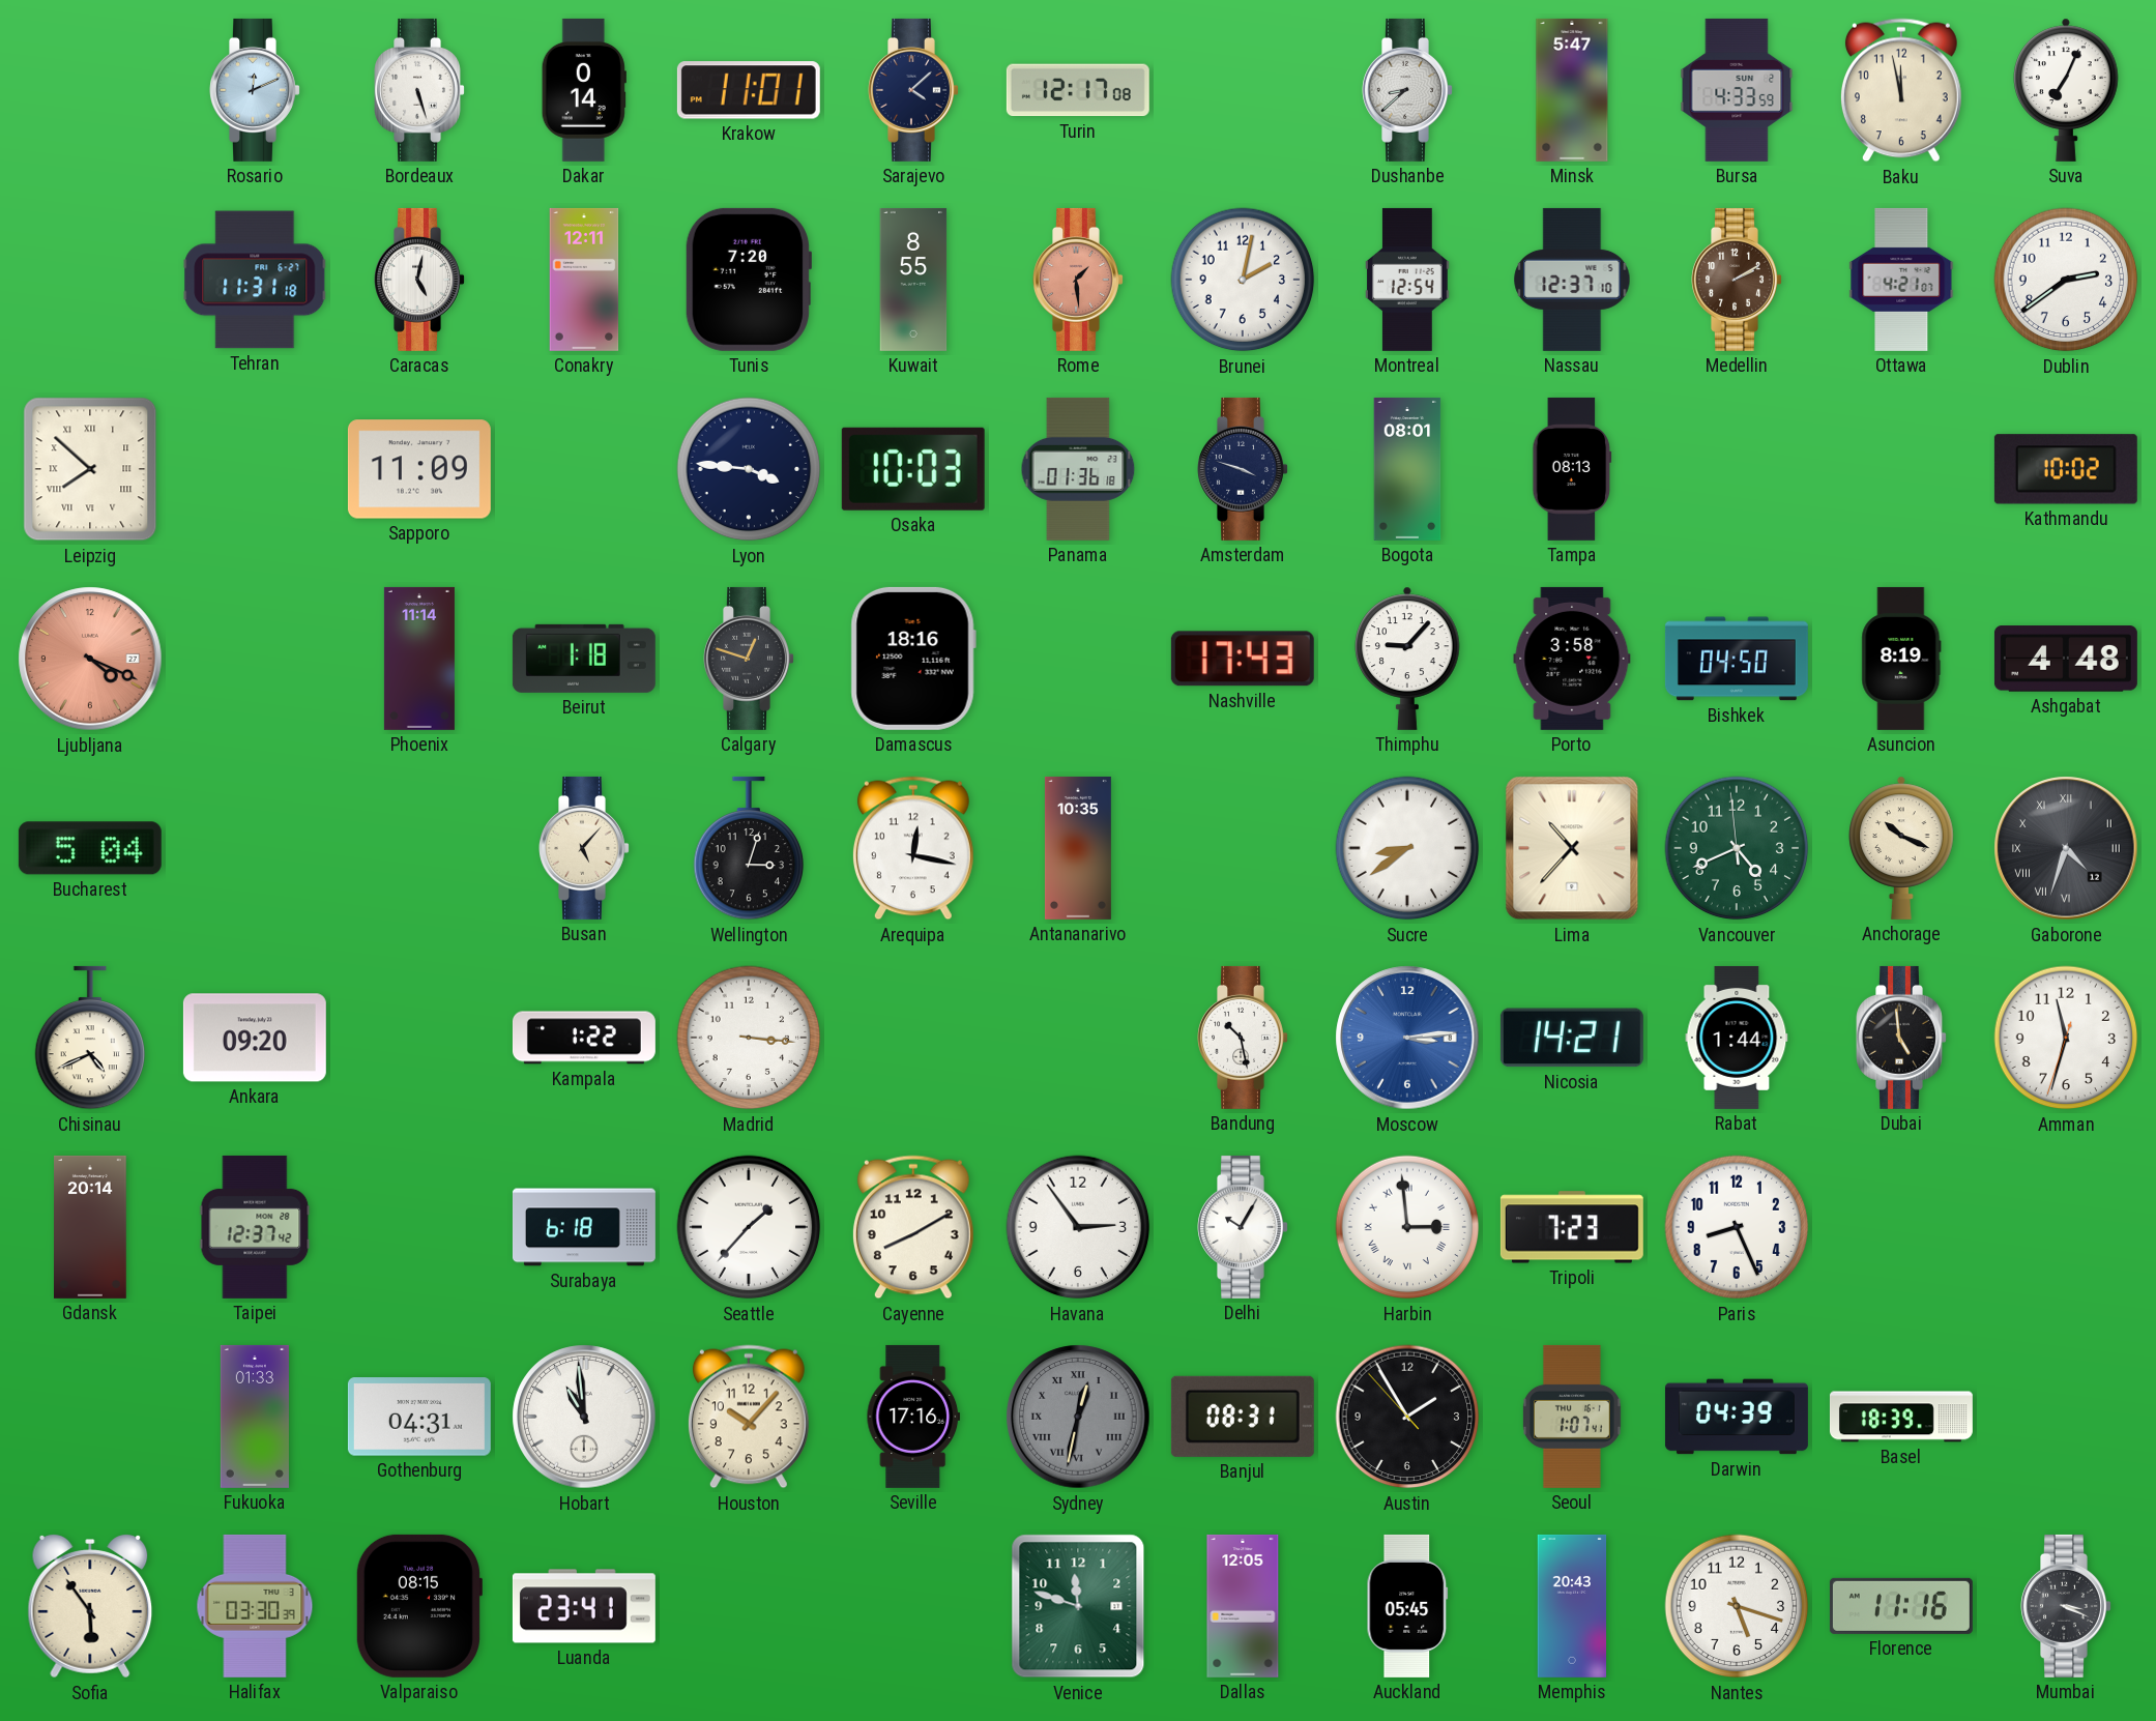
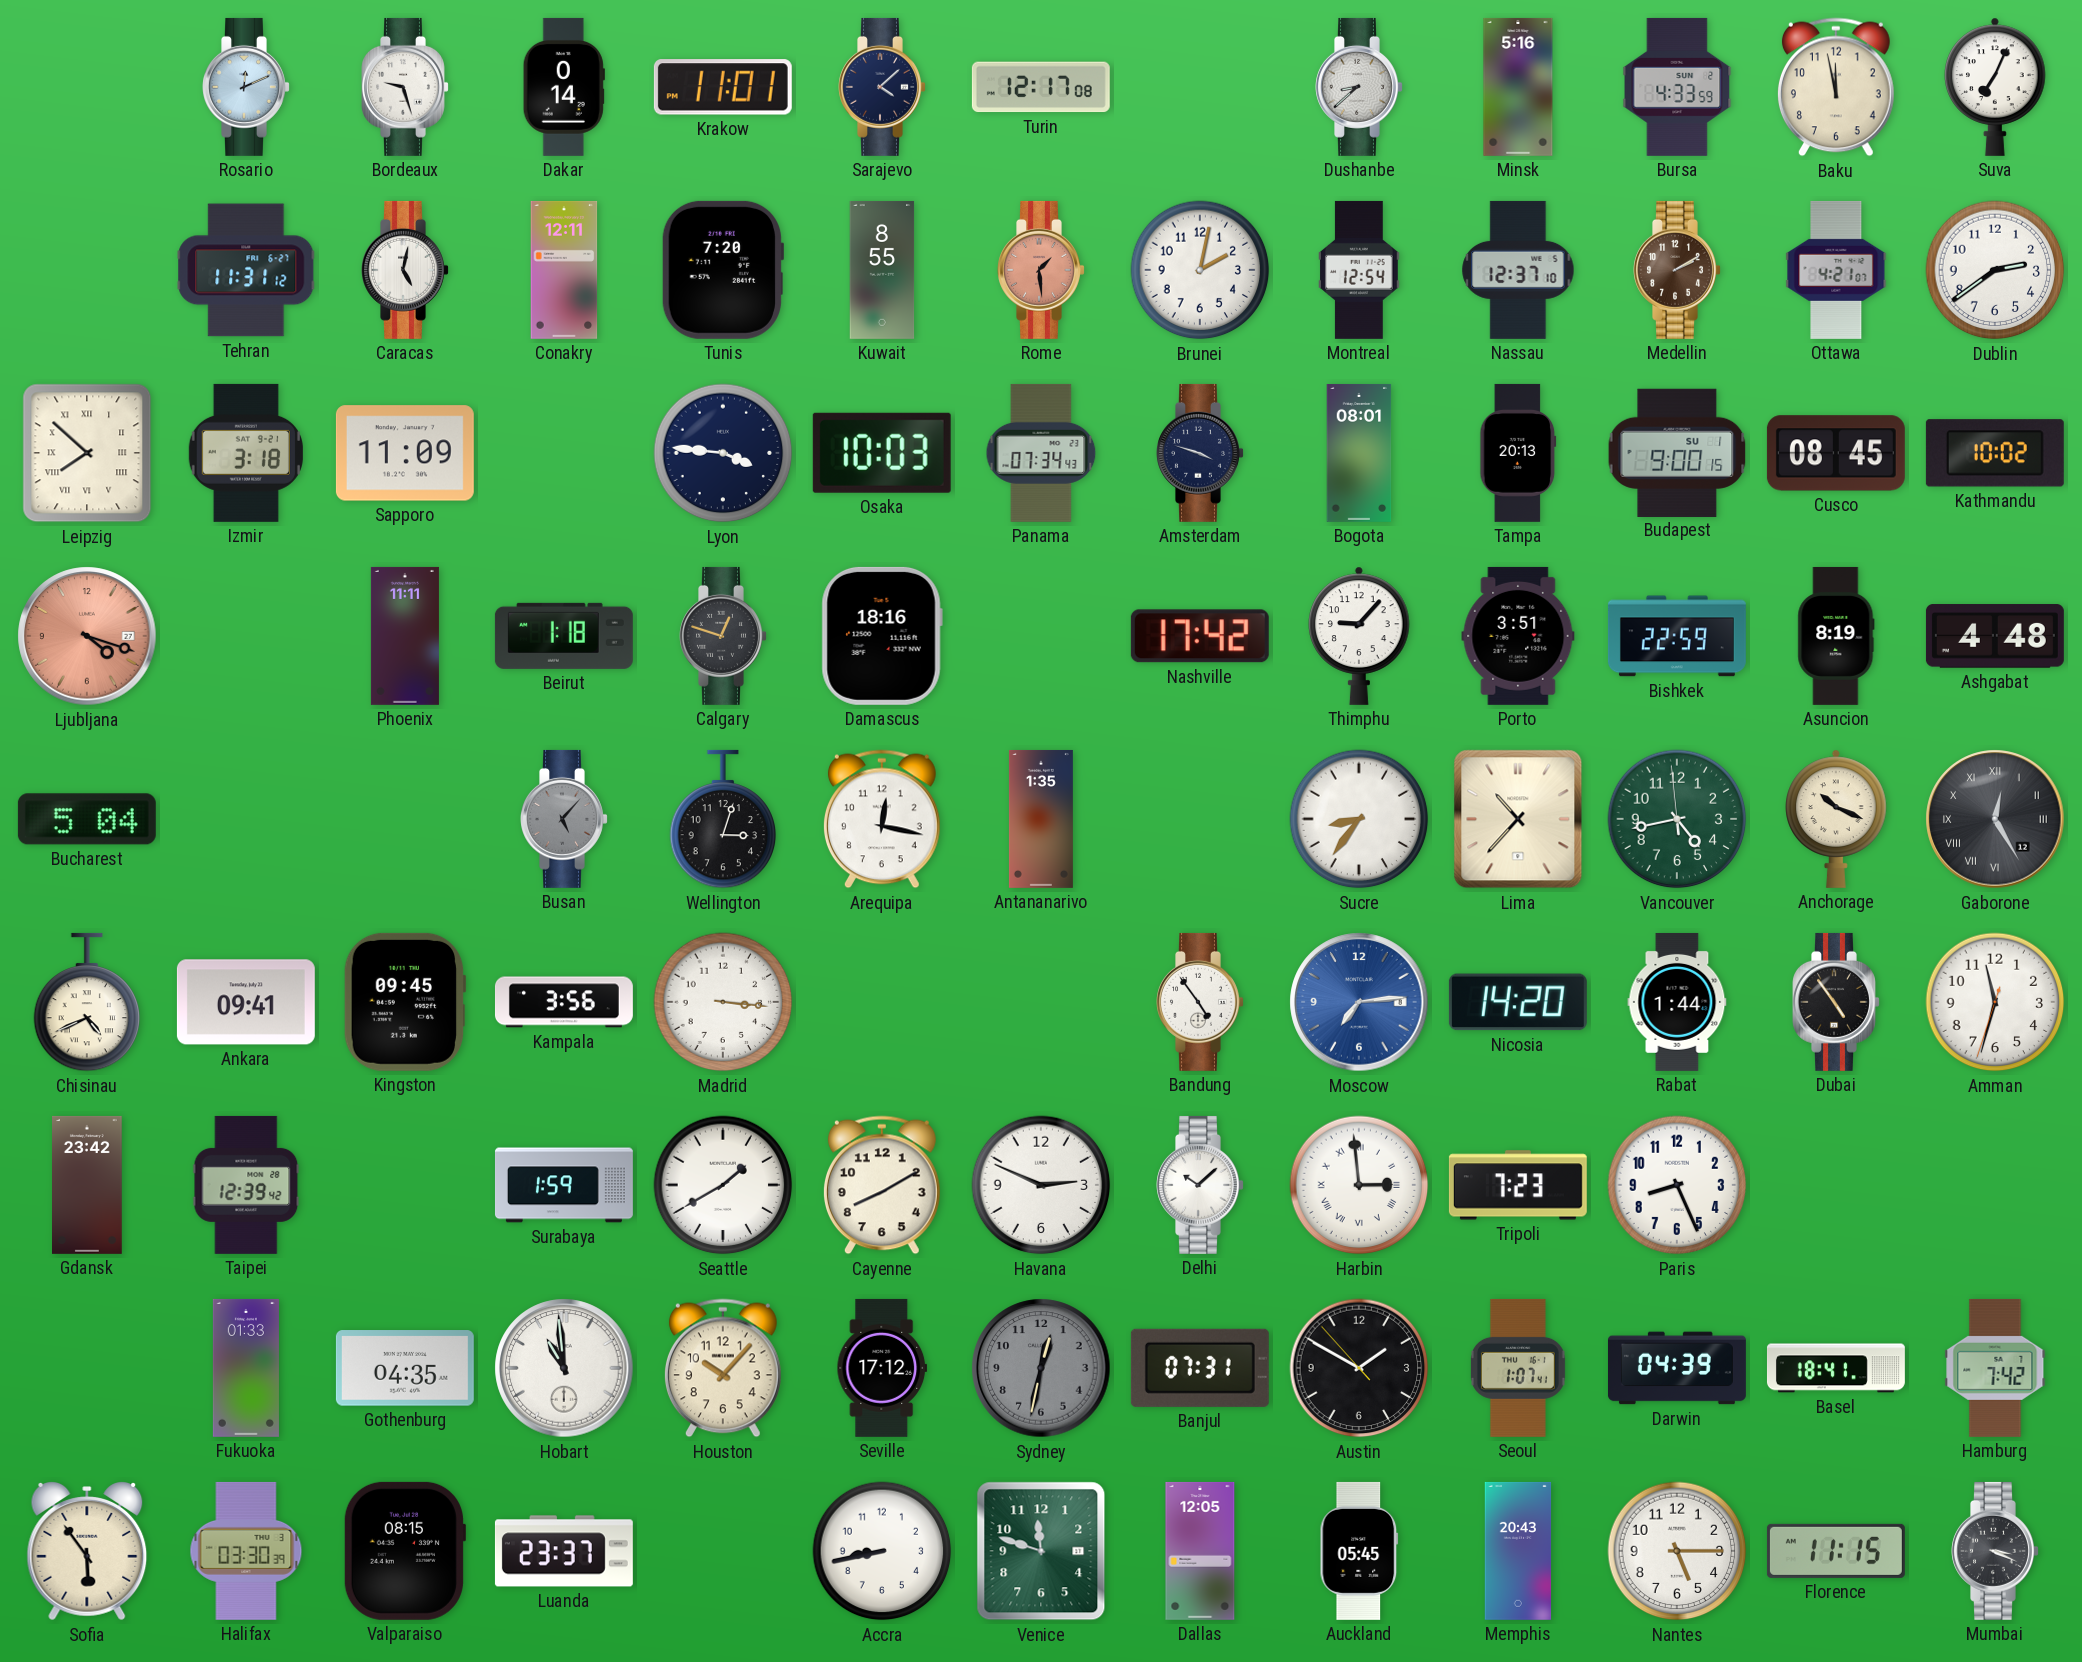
Bordeaux: 5:27 -> 9:27
Minsk: 5:47 -> 5:16
Tehran: 11:31:18 -> 11:31:12
Izmir: none -> 3:18
Panama: 01:36 -> 07:34
Tampa: 08:13 -> 20:13
Budapest: none -> 9:00
Cusco: none -> 08:45
Ljubljana: 4:19 -> 4:18
Phoenix: 11:14 -> 11:11
Nashville: 17:43 -> 17:42
Porto: 3:58 -> 3:51
Bishkek: 04:50 -> 22:59
Busan dial: cream -> grey
Antananarivo: 10:35 -> 1:35
Sucre: 8:39 -> 8:36
Vancouver: 4:40 -> 4:42
Gaborone: 4:33 -> 12:25
Ankara: 09:20 -> 09:41
Kingston: none -> 09:45
Kampala: 1:22 -> 3:56
Bandung: 10:28 -> 4:54
Moscow: 3:14 -> 7:14
Nicosia: 14:21 -> 14:20
Dubai: 4:59 -> 4:54
Gdansk: 20:14 -> 23:42
Taipei: 12:37 -> 12:39
Surabaya: 6:18 -> 1:59
Seattle: 1:37 -> 1:40
Havana: 2:54 -> 2:49
Delhi: 10:05 -> 10:08
Gothenburg: 04:31 -> 04:35
Seville: 17:16 -> 17:12
Sydney numerals: Roman -> Arabic
Banjul: 08:31 -> 07:31
Austin: 1:54 -> 1:49
Basel: 18:39 -> 18:41
Hamburg: none -> 7:42
Luanda: 23:41 -> 23:37
Accra: none -> 8:43
Nantes: 5:18 -> 5:15
Florence: 11:16 -> 11:15
